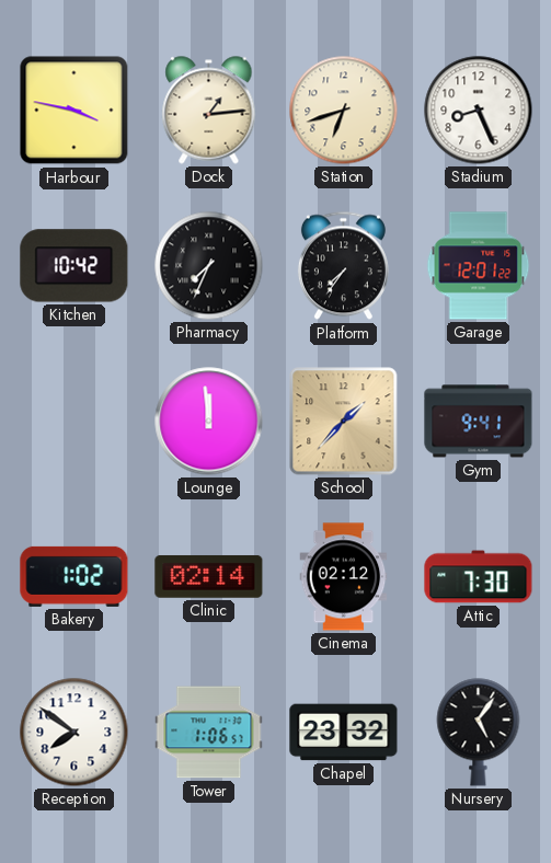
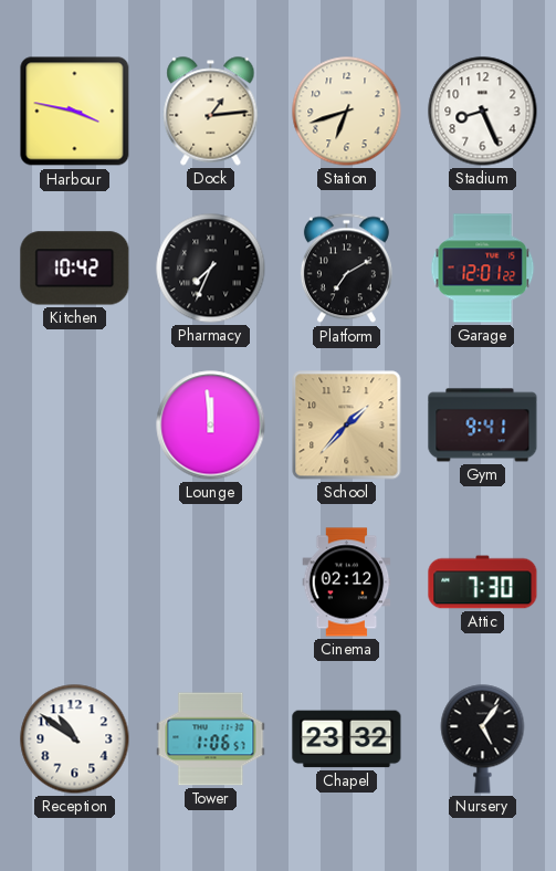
Platform: 7:36 -> 7:10
Bakery: 1:02 -> none
Clinic: 02:14 -> none
Reception: 7:51 -> 10:51
